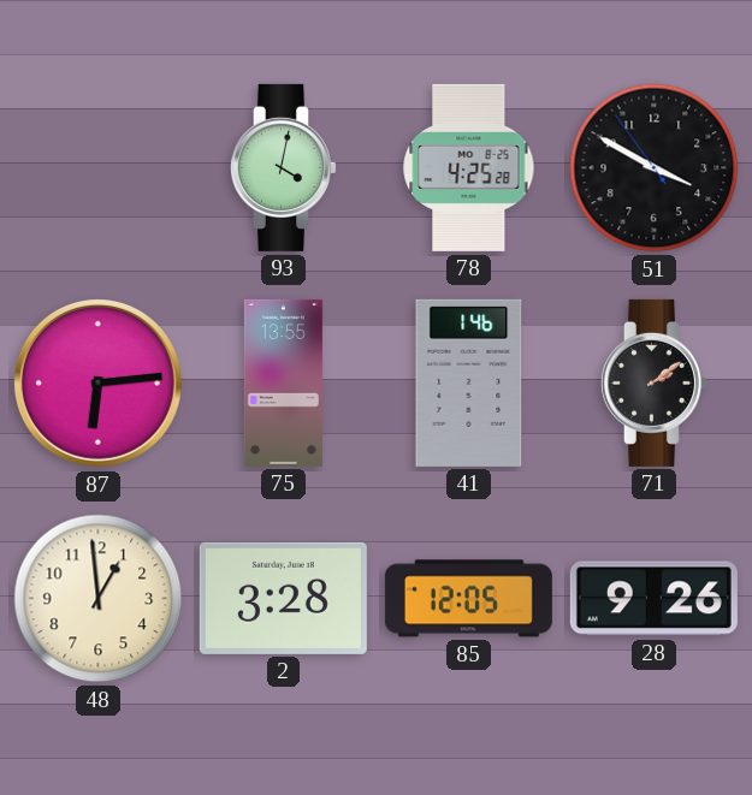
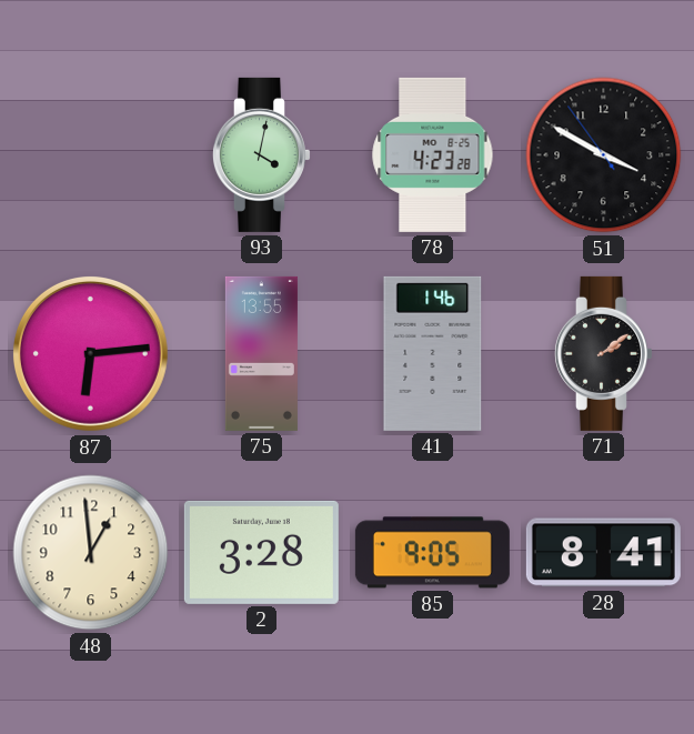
78: 4:25 -> 4:23
85: 12:05 -> 9:05
28: 9:26 -> 8:41
